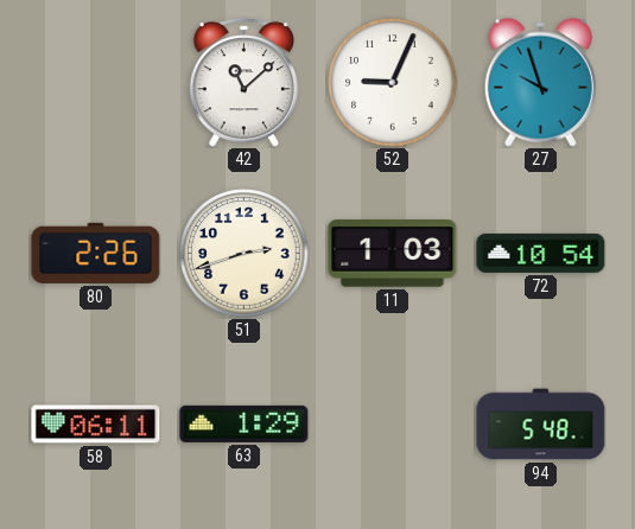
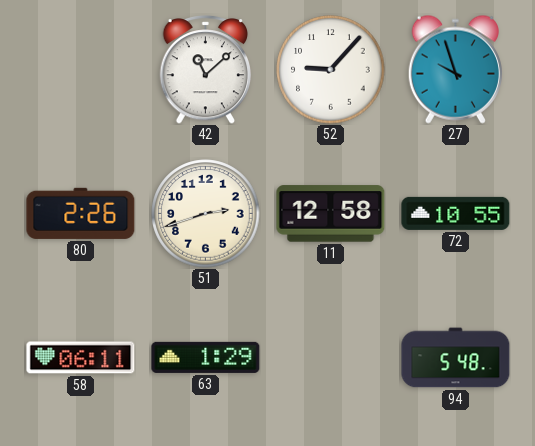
52: 9:04 -> 9:07
11: 1:03 -> 12:58
72: 10:54 -> 10:55
